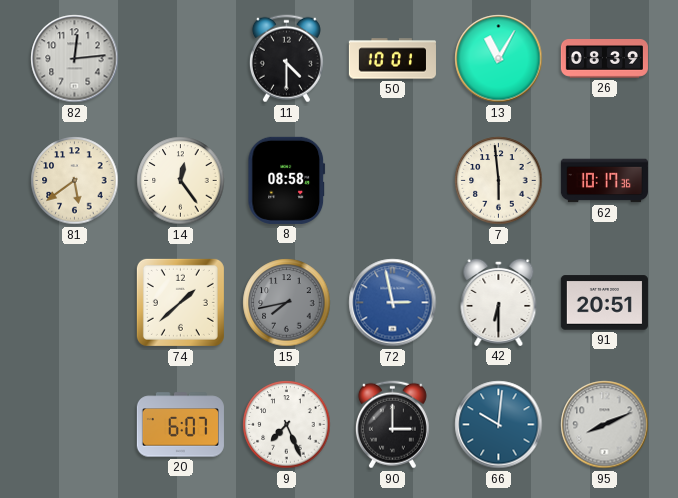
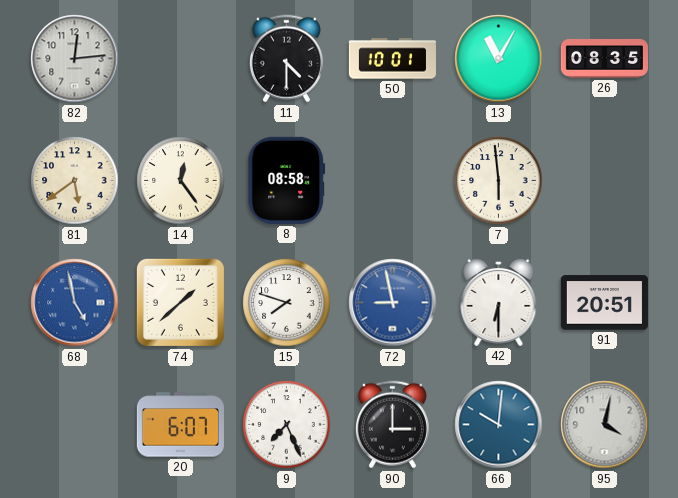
26: 08:39 -> 08:35
62: 10:17 -> none
68: none -> 4:58
15: 7:43 -> 7:48
15 dial: grey -> white
72: 2:58 -> 8:58
95: 8:11 -> 4:02
